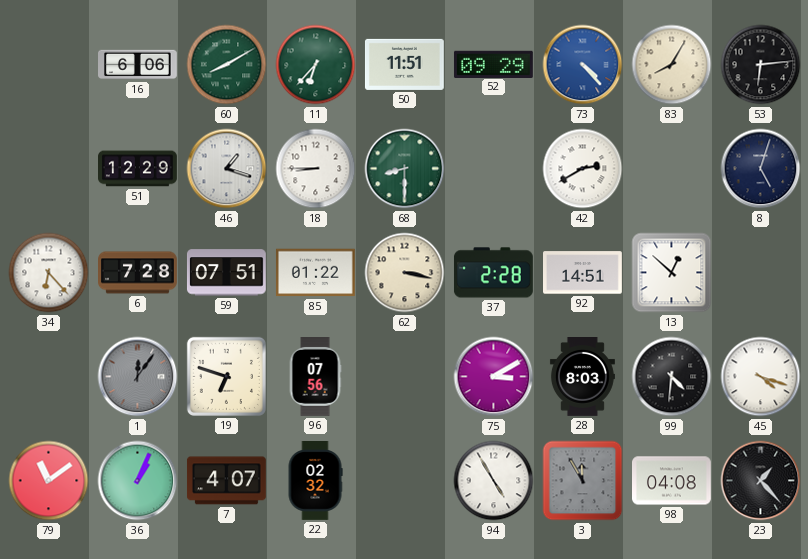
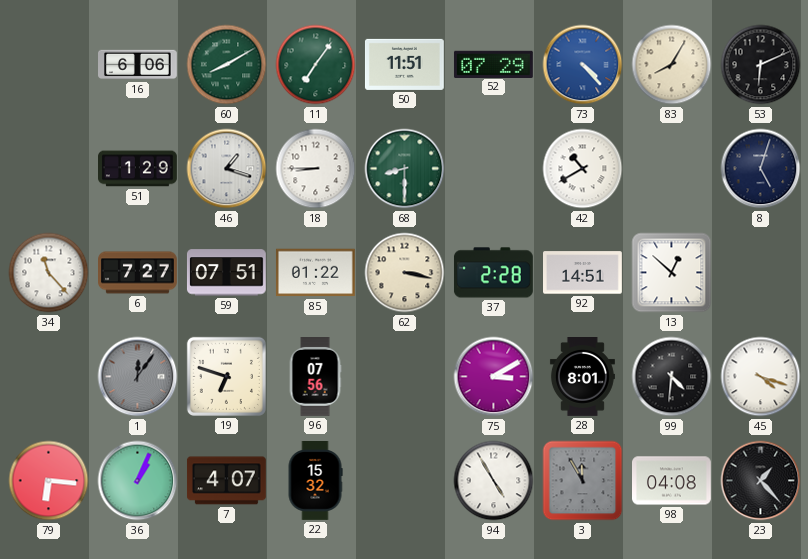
11: 6:37 -> 7:06
52: 09:29 -> 07:29
53: 6:14 -> 6:11
51: 12:29 -> 1:29
42: 2:40 -> 10:40
34: 6:23 -> 11:23
6: 7:28 -> 7:27
28: 8:03 -> 8:01
79: 11:09 -> 6:16
22: 02:32 -> 15:32
